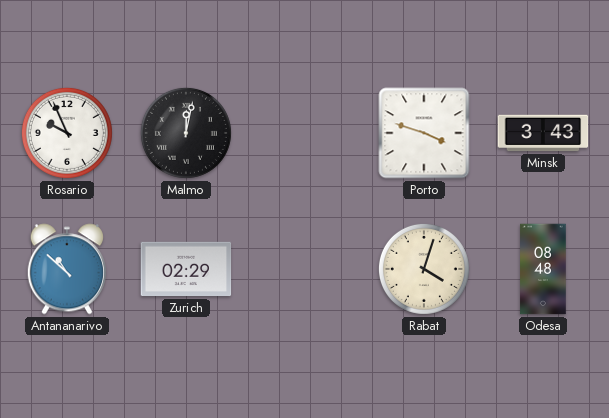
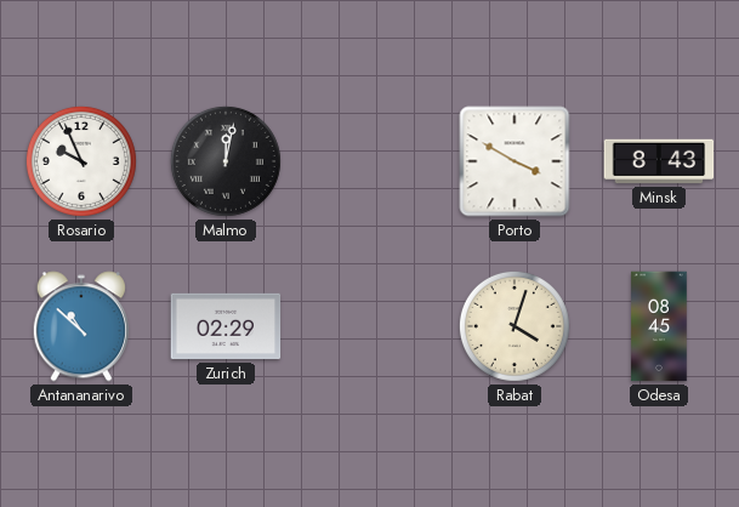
Porto: 3:48 -> 3:50
Minsk: 3:43 -> 8:43
Odesa: 08:48 -> 08:45
